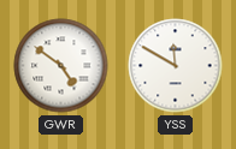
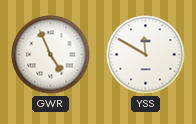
GWR: 4:51 -> 4:56
